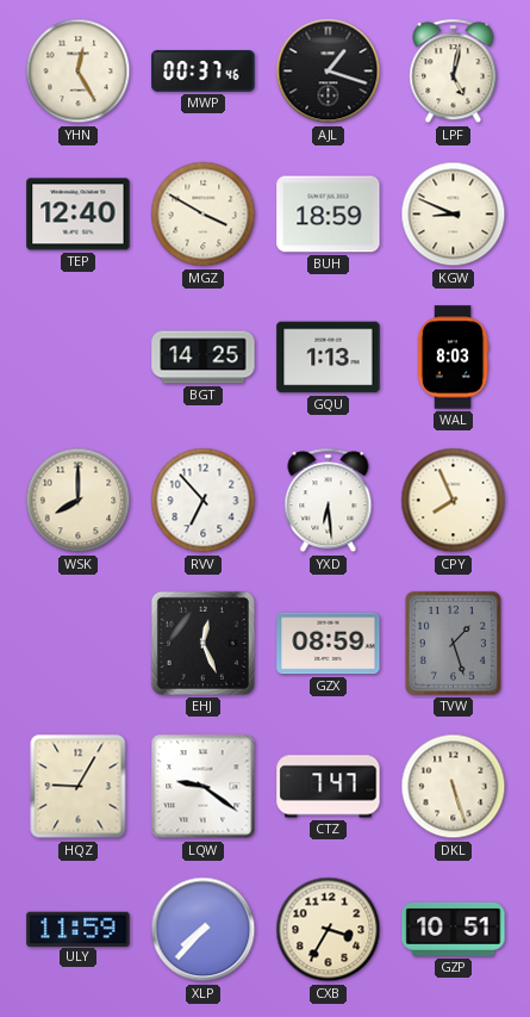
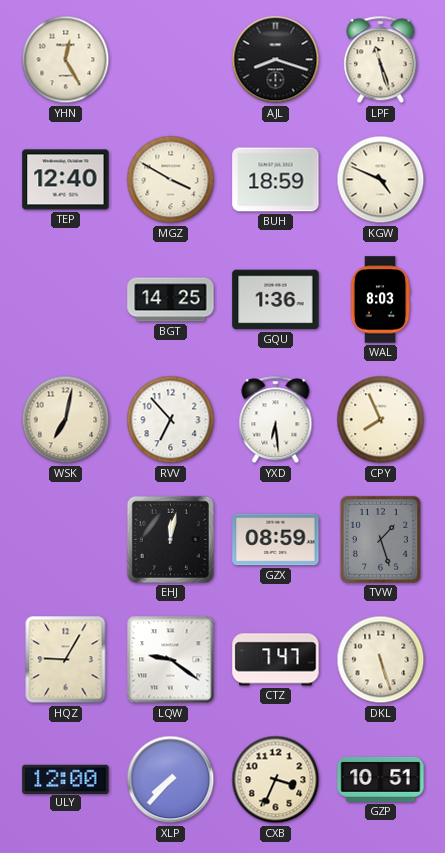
MWP: 00:37 -> none
AJL: 1:18 -> 8:18
LPF: 5:02 -> 11:27
KGW: 8:49 -> 4:49
GQU: 1:13 -> 1:36
WSK: 8:00 -> 7:02
EHJ: 12:26 -> 12:02
ULY: 11:59 -> 12:00
CXB: 3:35 -> 3:34
